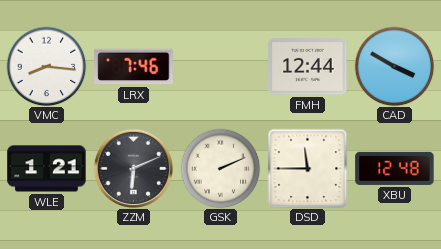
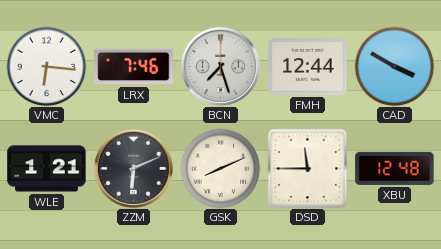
VMC: 8:16 -> 6:16
BCN: none -> 7:27
GSK: 2:11 -> 8:11
